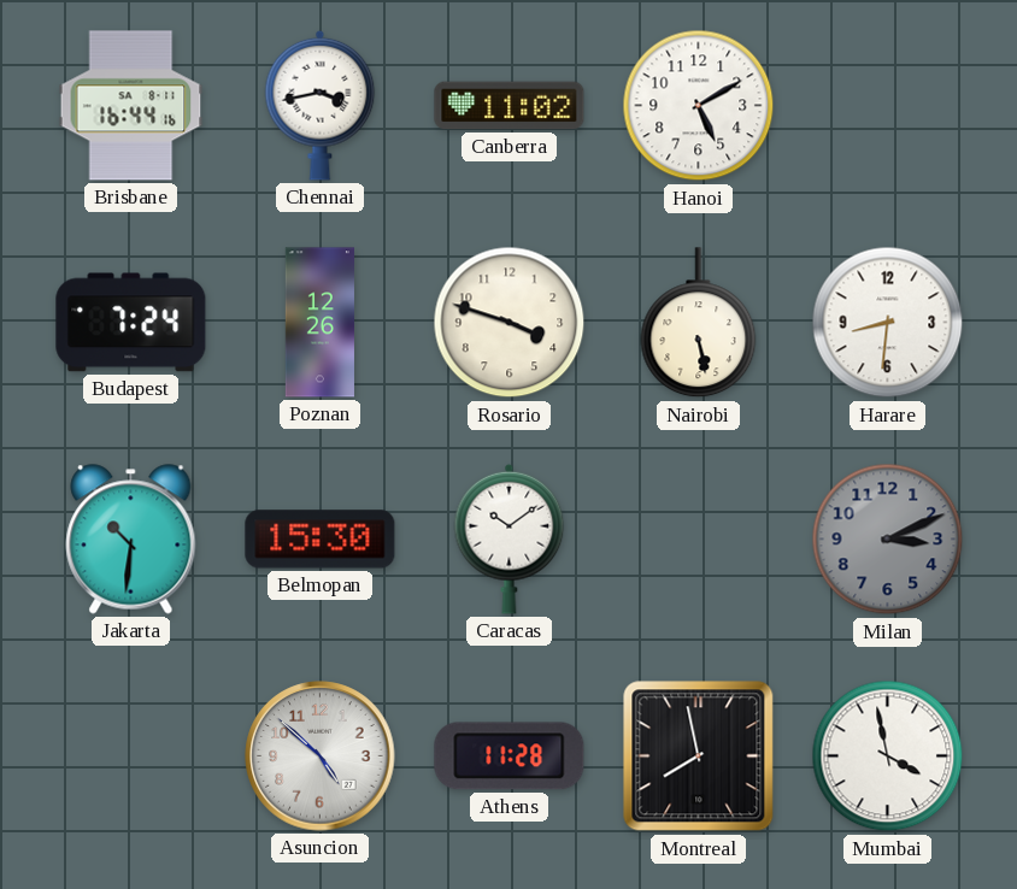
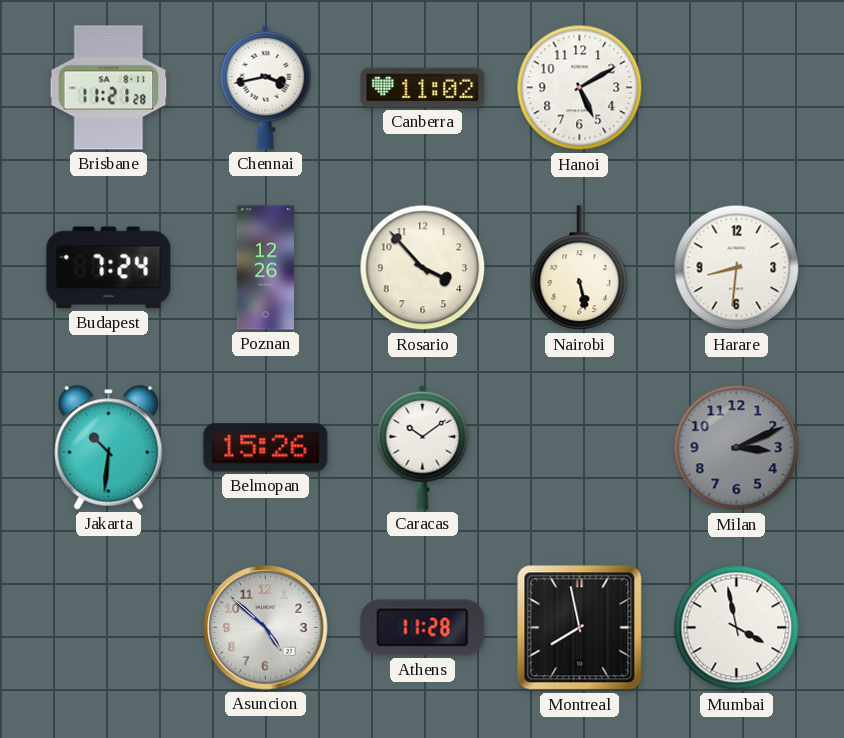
Brisbane: 16:44 -> 11:21
Rosario: 3:48 -> 3:53
Belmopan: 15:30 -> 15:26
